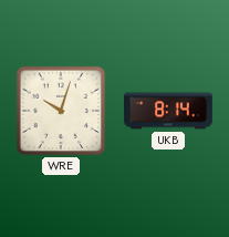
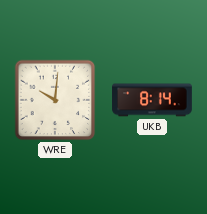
WRE: 10:03 -> 10:01
